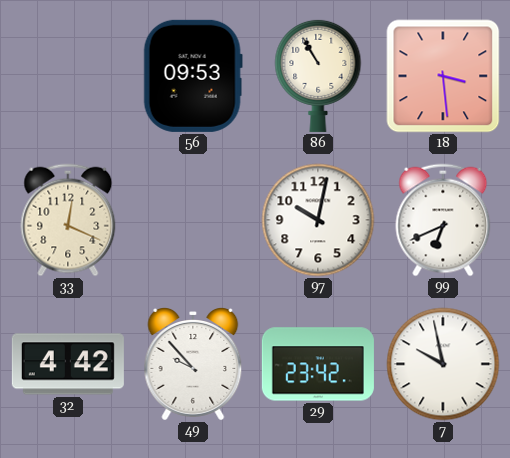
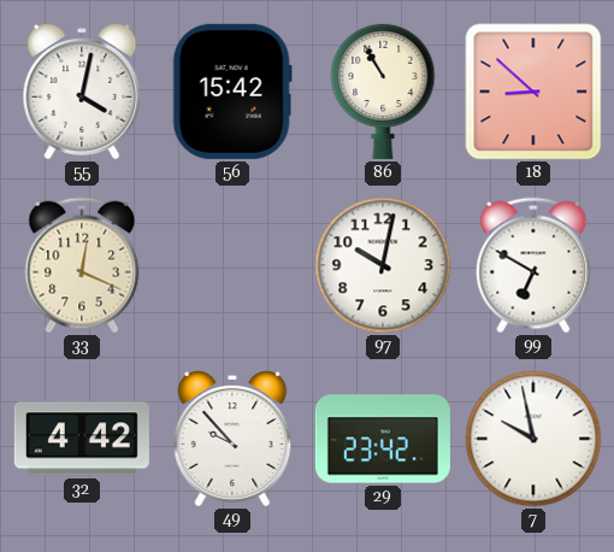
55: none -> 4:02
56: 09:53 -> 15:42
18: 3:29 -> 8:52
99: 6:41 -> 6:50
